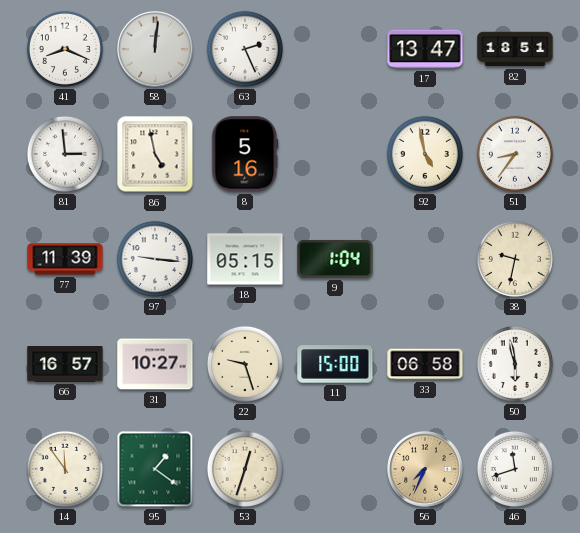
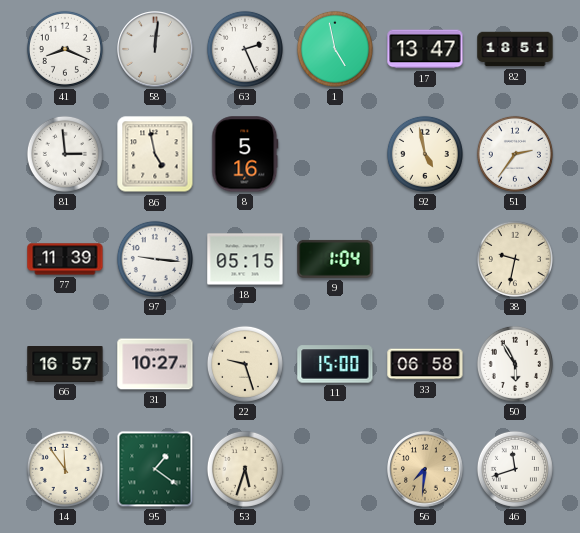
1: none -> 4:58
51: 8:36 -> 2:36
50: 5:58 -> 5:55
53: 12:33 -> 5:33
56: 7:34 -> 7:31
